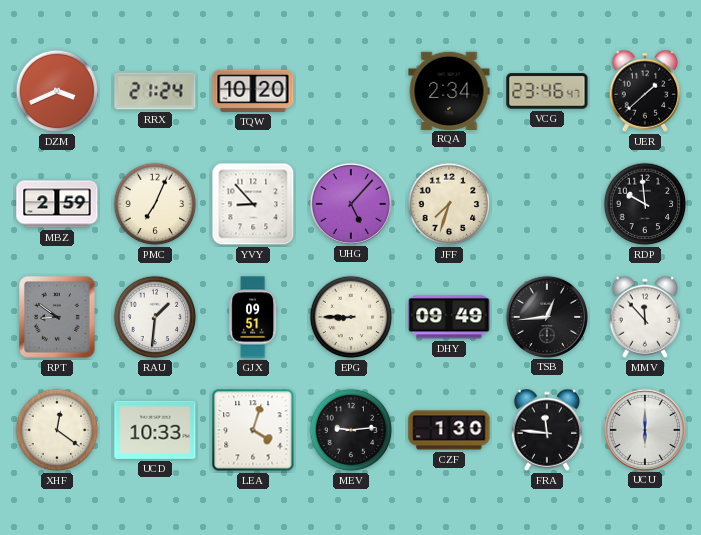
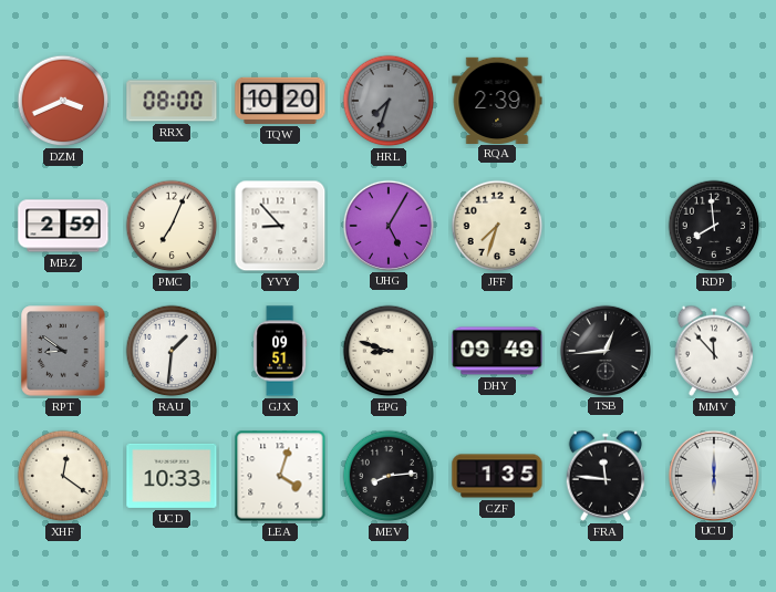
RRX: 21:24 -> 08:00
HRL: none -> 7:33
RQA: 2:34 -> 2:39
VCG: 23:46 -> none
UER: 1:38 -> none
UHG: 5:07 -> 5:05
RDP: 9:59 -> 7:59
EPG: 8:45 -> 8:48
MEV: 9:14 -> 8:14
CZF: 1:30 -> 1:35
